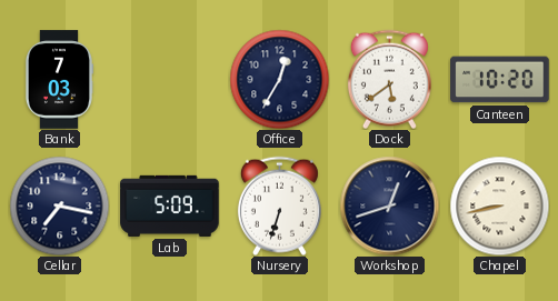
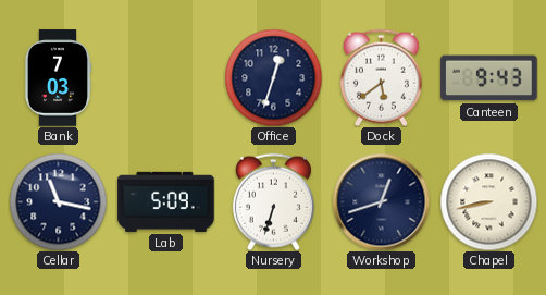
Office: 12:35 -> 12:33
Canteen: 10:20 -> 9:43
Cellar: 7:17 -> 11:17
